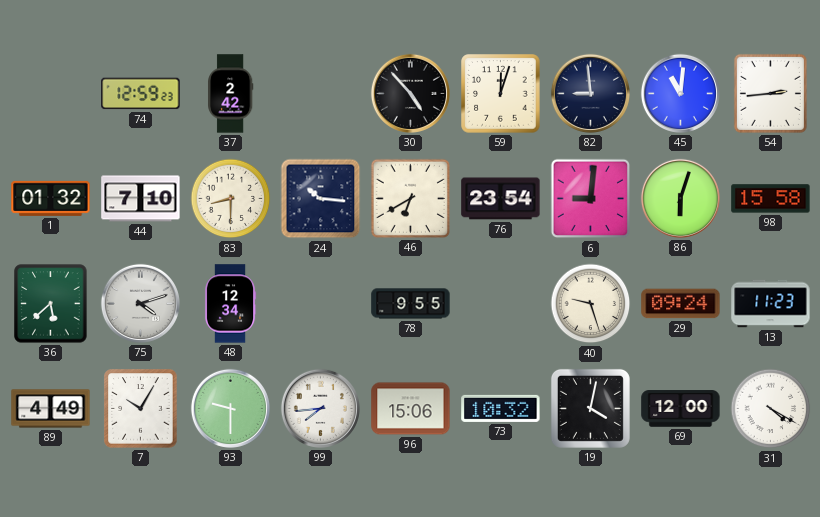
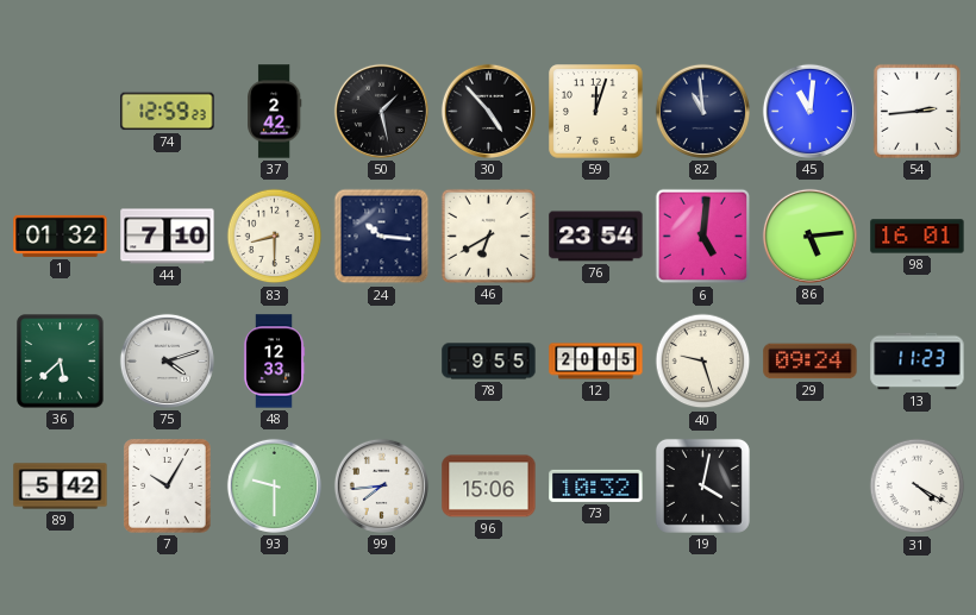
50: none -> 1:28
82: 8:59 -> 10:59
6: 9:01 -> 5:01
86: 6:03 -> 5:14
98: 15:58 -> 16:01
48: 12:34 -> 12:33
12: none -> 20:05
89: 4:49 -> 5:42
69: 12:00 -> none
